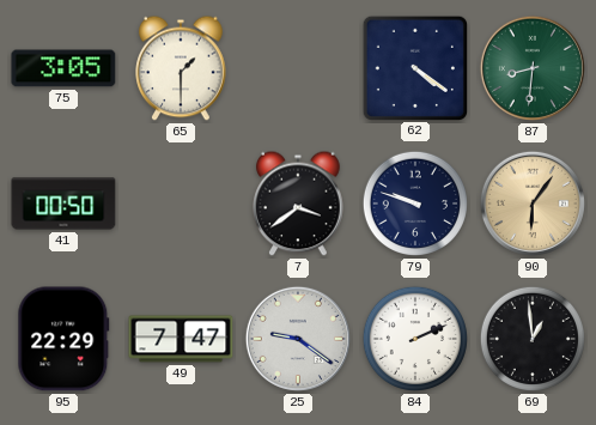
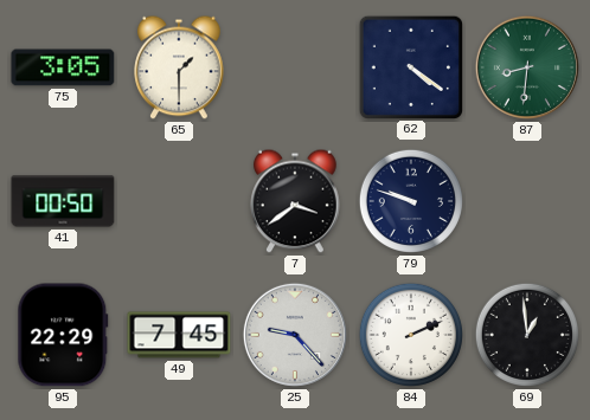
90: 6:06 -> none
49: 7:47 -> 7:45
25: 9:21 -> 9:23
